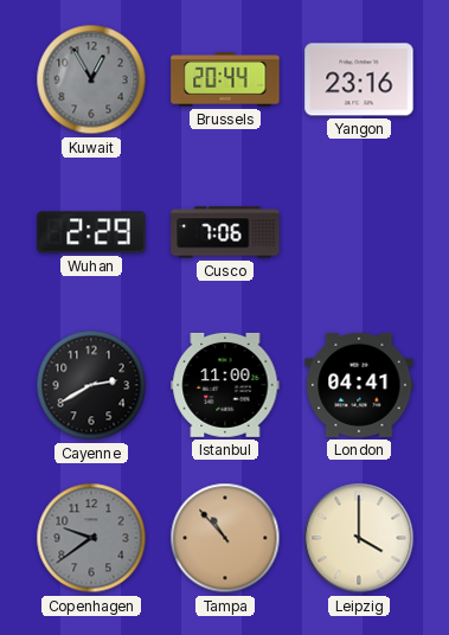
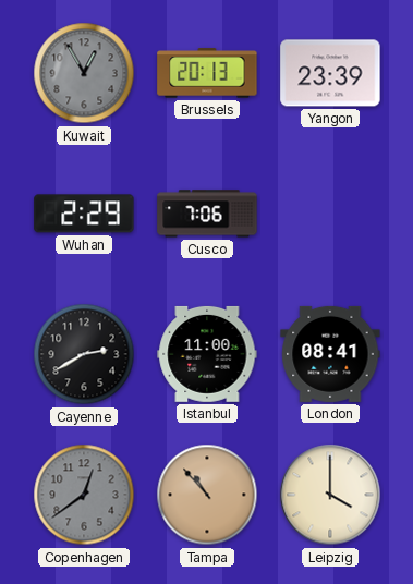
Brussels: 20:44 -> 20:13
Yangon: 23:16 -> 23:39
London: 04:41 -> 08:41
Copenhagen: 9:39 -> 12:39
